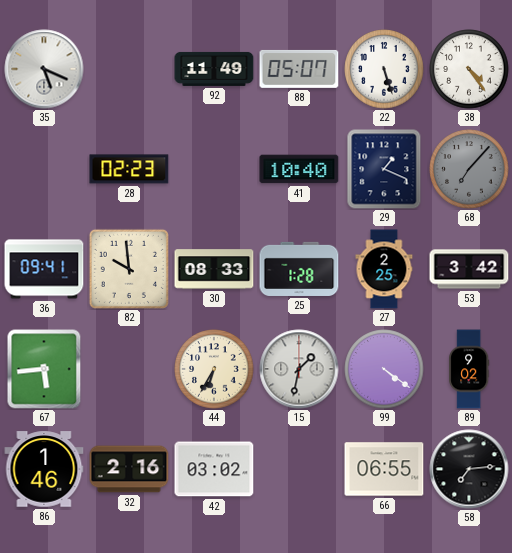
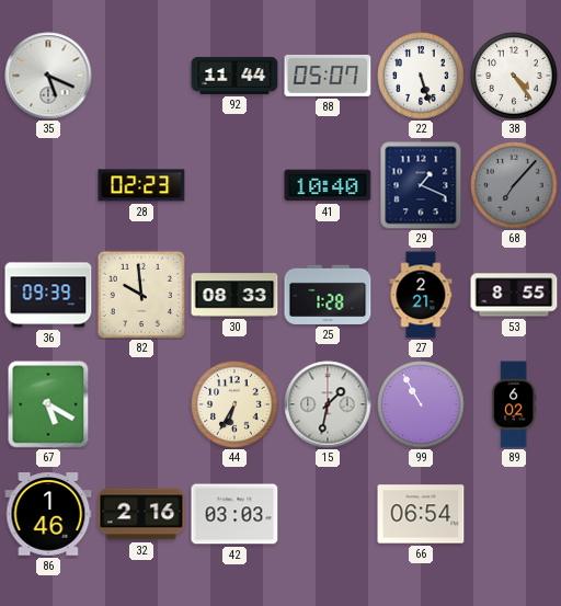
92: 11:49 -> 11:44
36: 09:41 -> 09:39
27: 2:25 -> 2:21
53: 3:42 -> 8:55
67: 5:44 -> 5:20
99: 4:21 -> 10:55
89: 9:02 -> 6:02
42: 03:02 -> 03:03
66: 06:55 -> 06:54
58: 7:14 -> none
